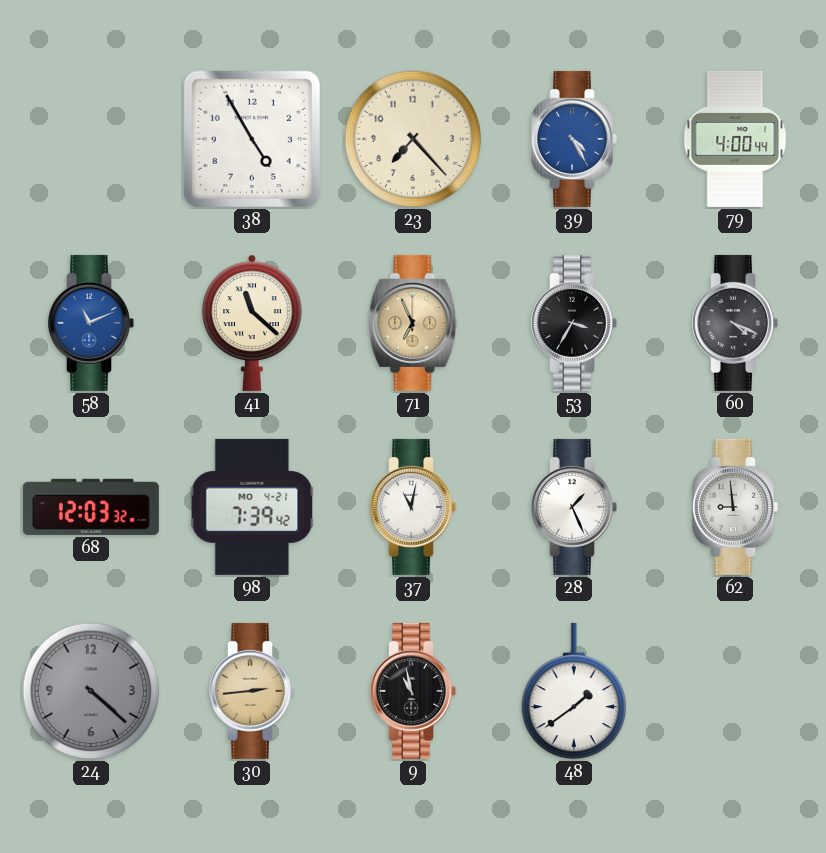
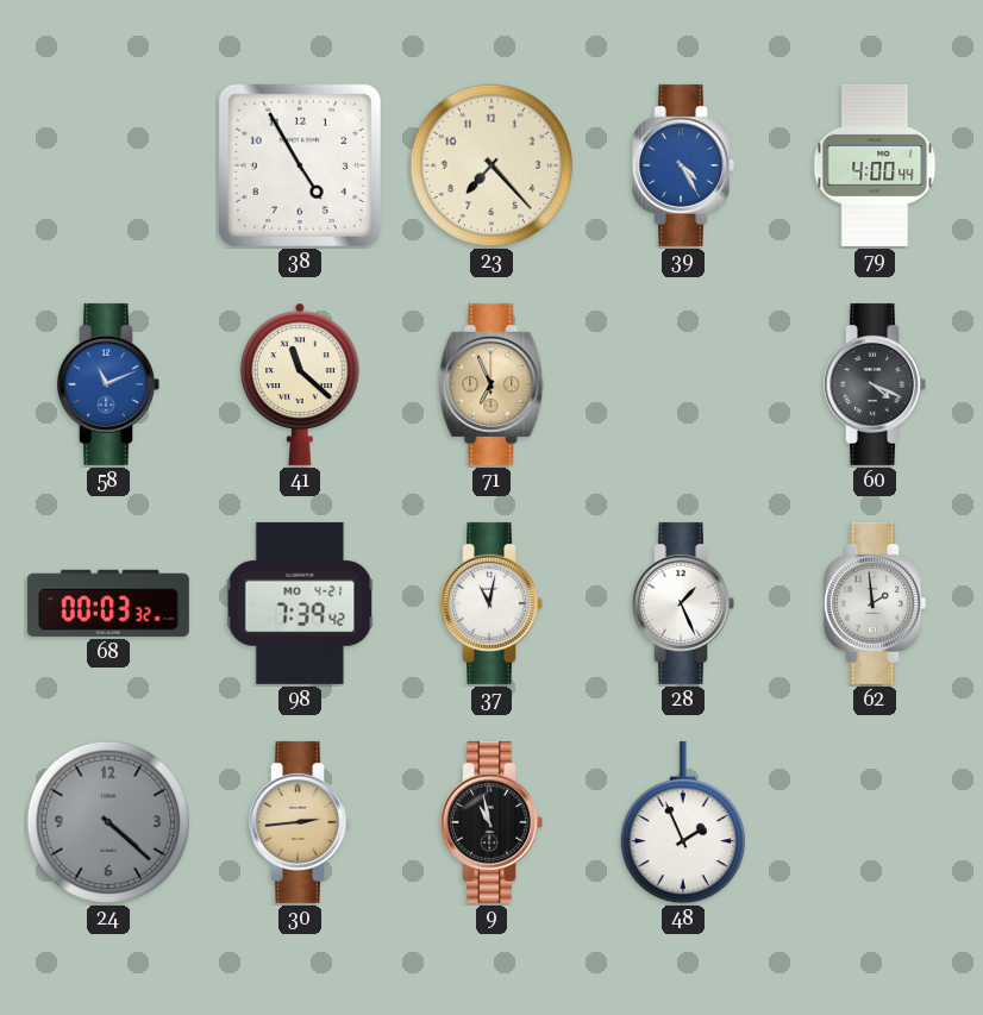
53: 3:35 -> none
68: 12:03 -> 00:03
62: 8:59 -> 1:59
48: 1:39 -> 1:56
